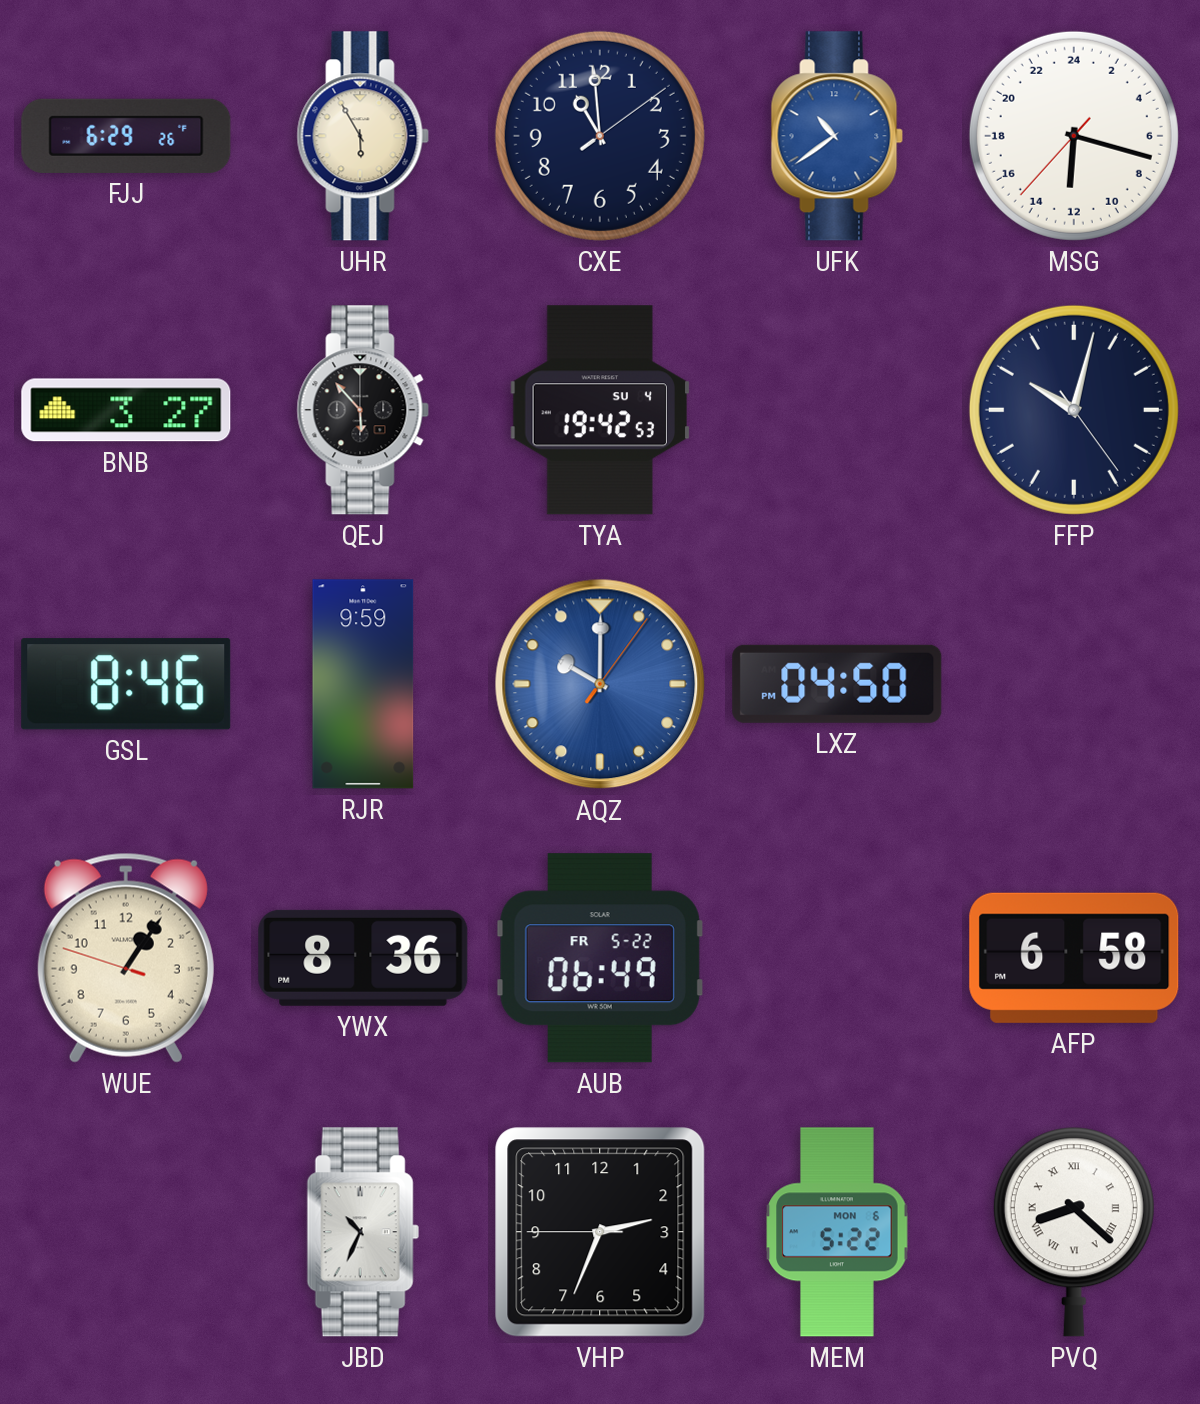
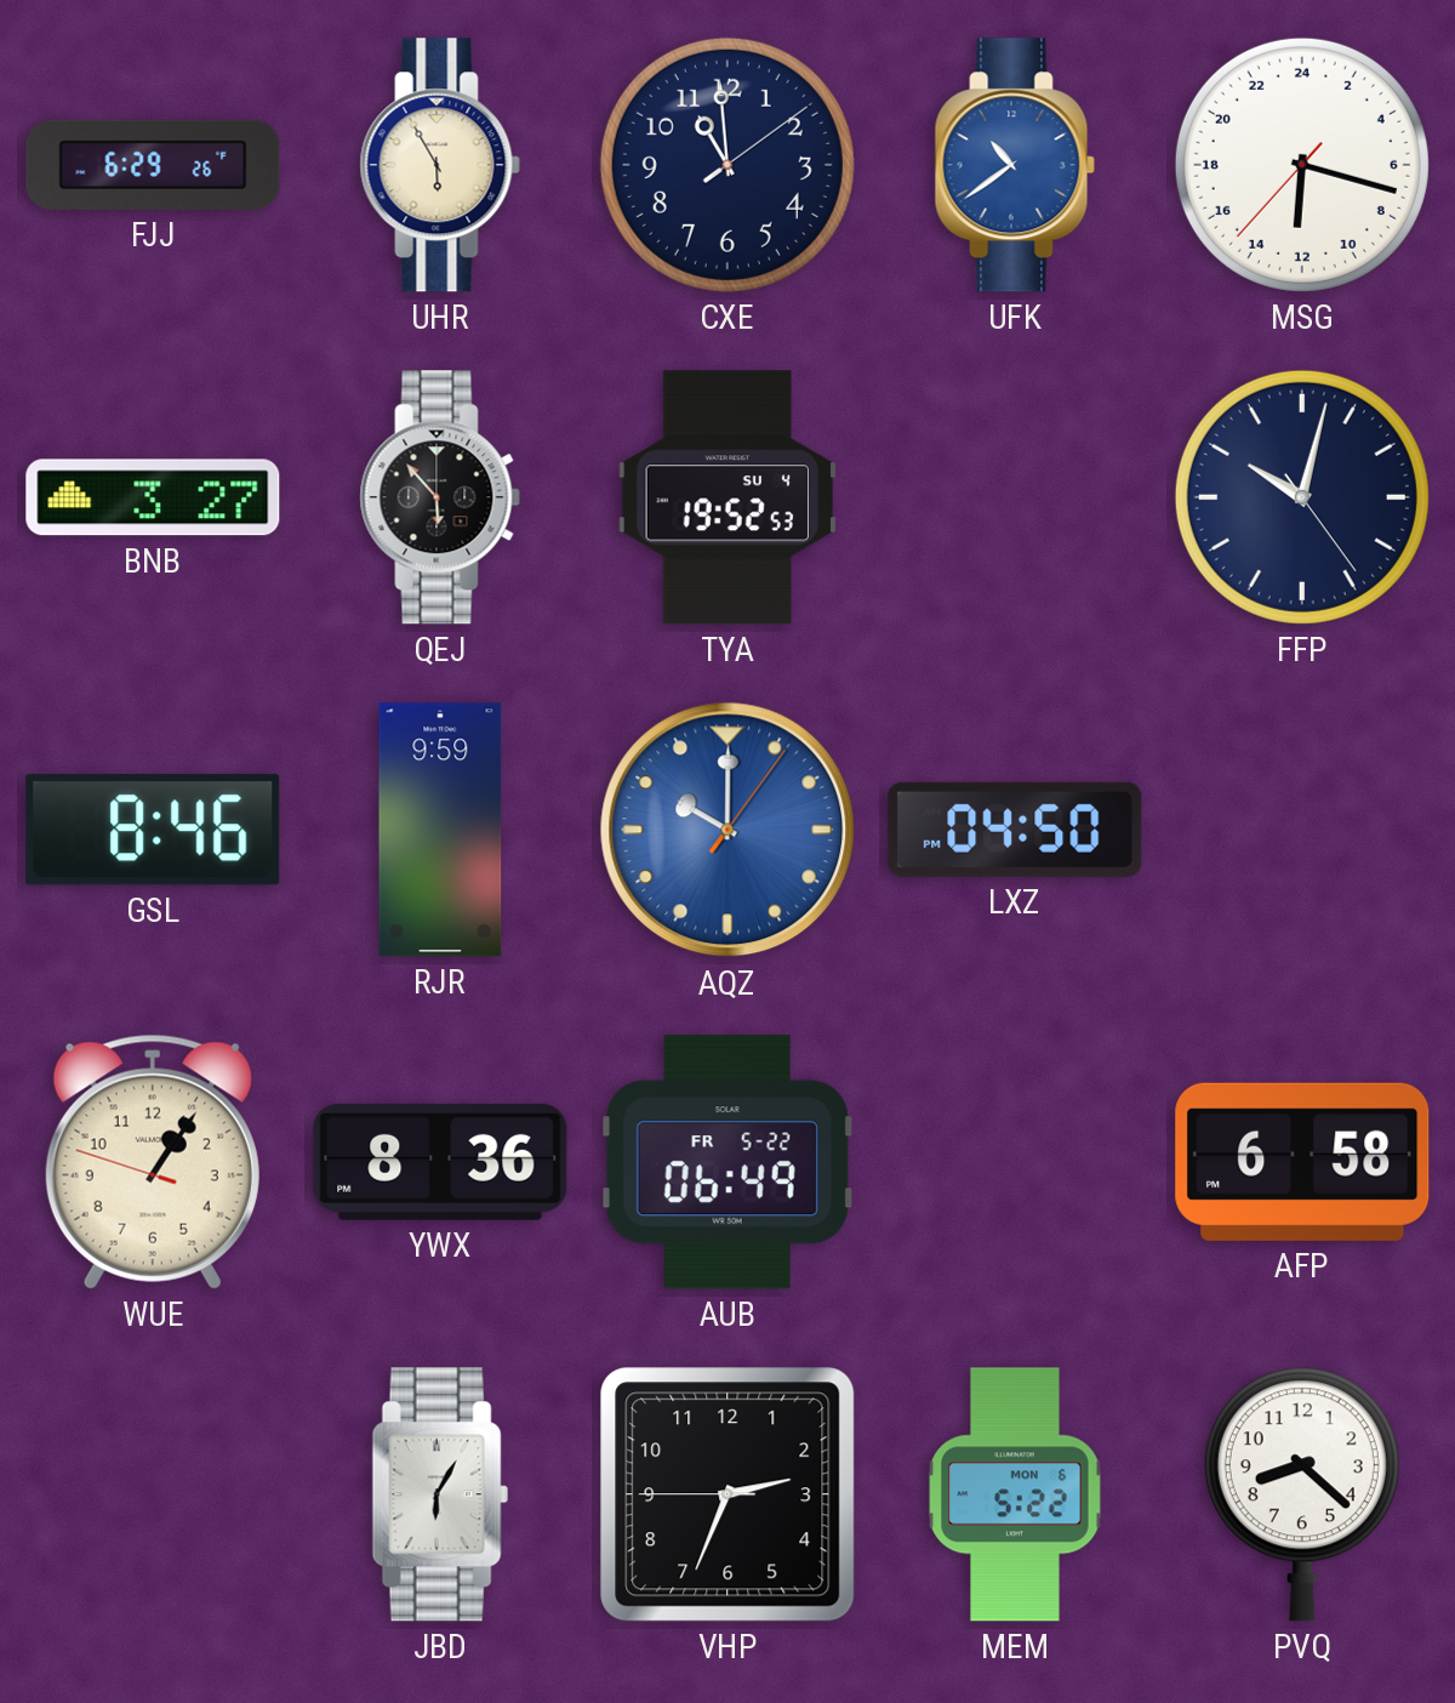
TYA: 19:42 -> 19:52
JBD: 10:34 -> 6:05
PVQ numerals: Roman -> Arabic
